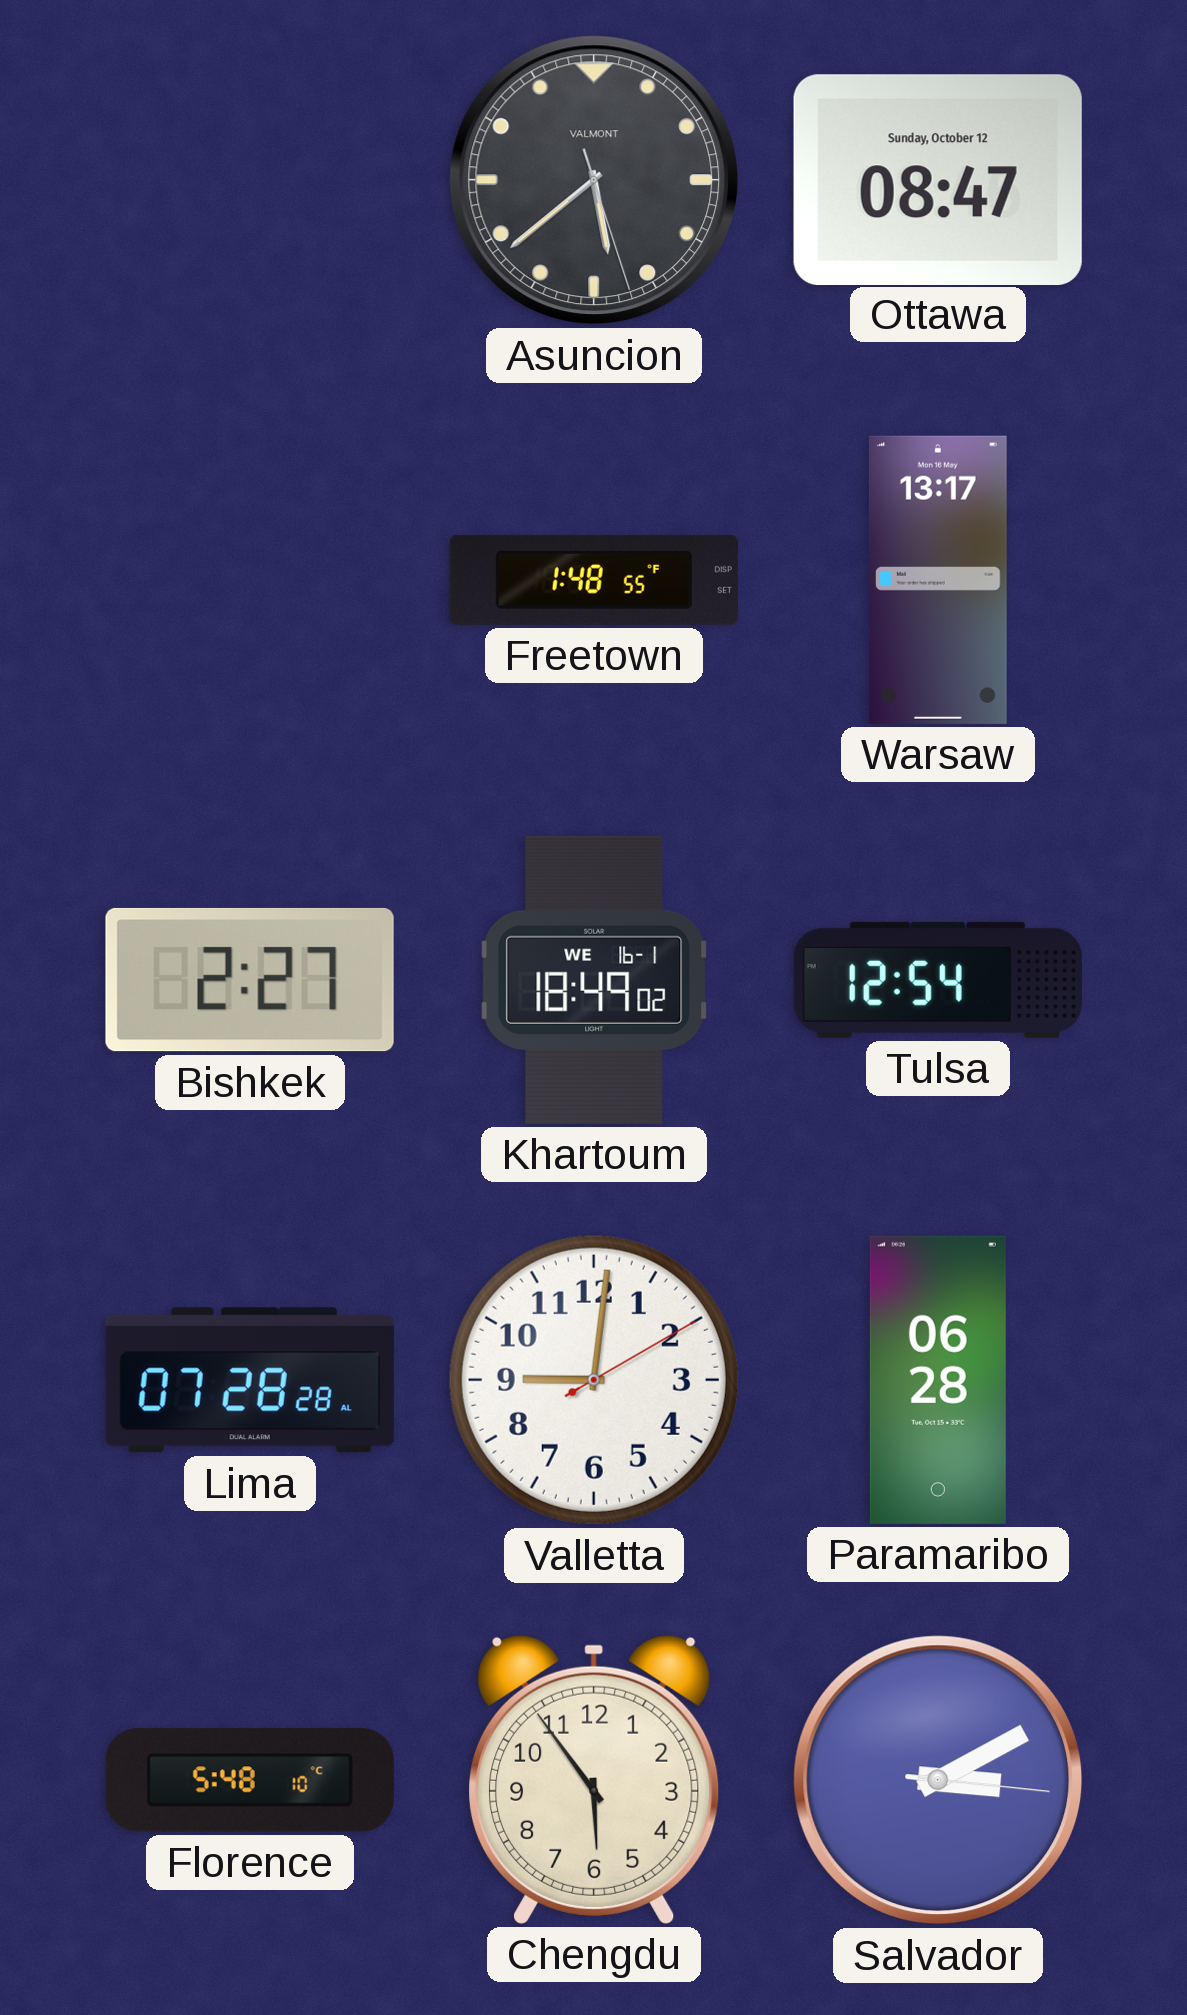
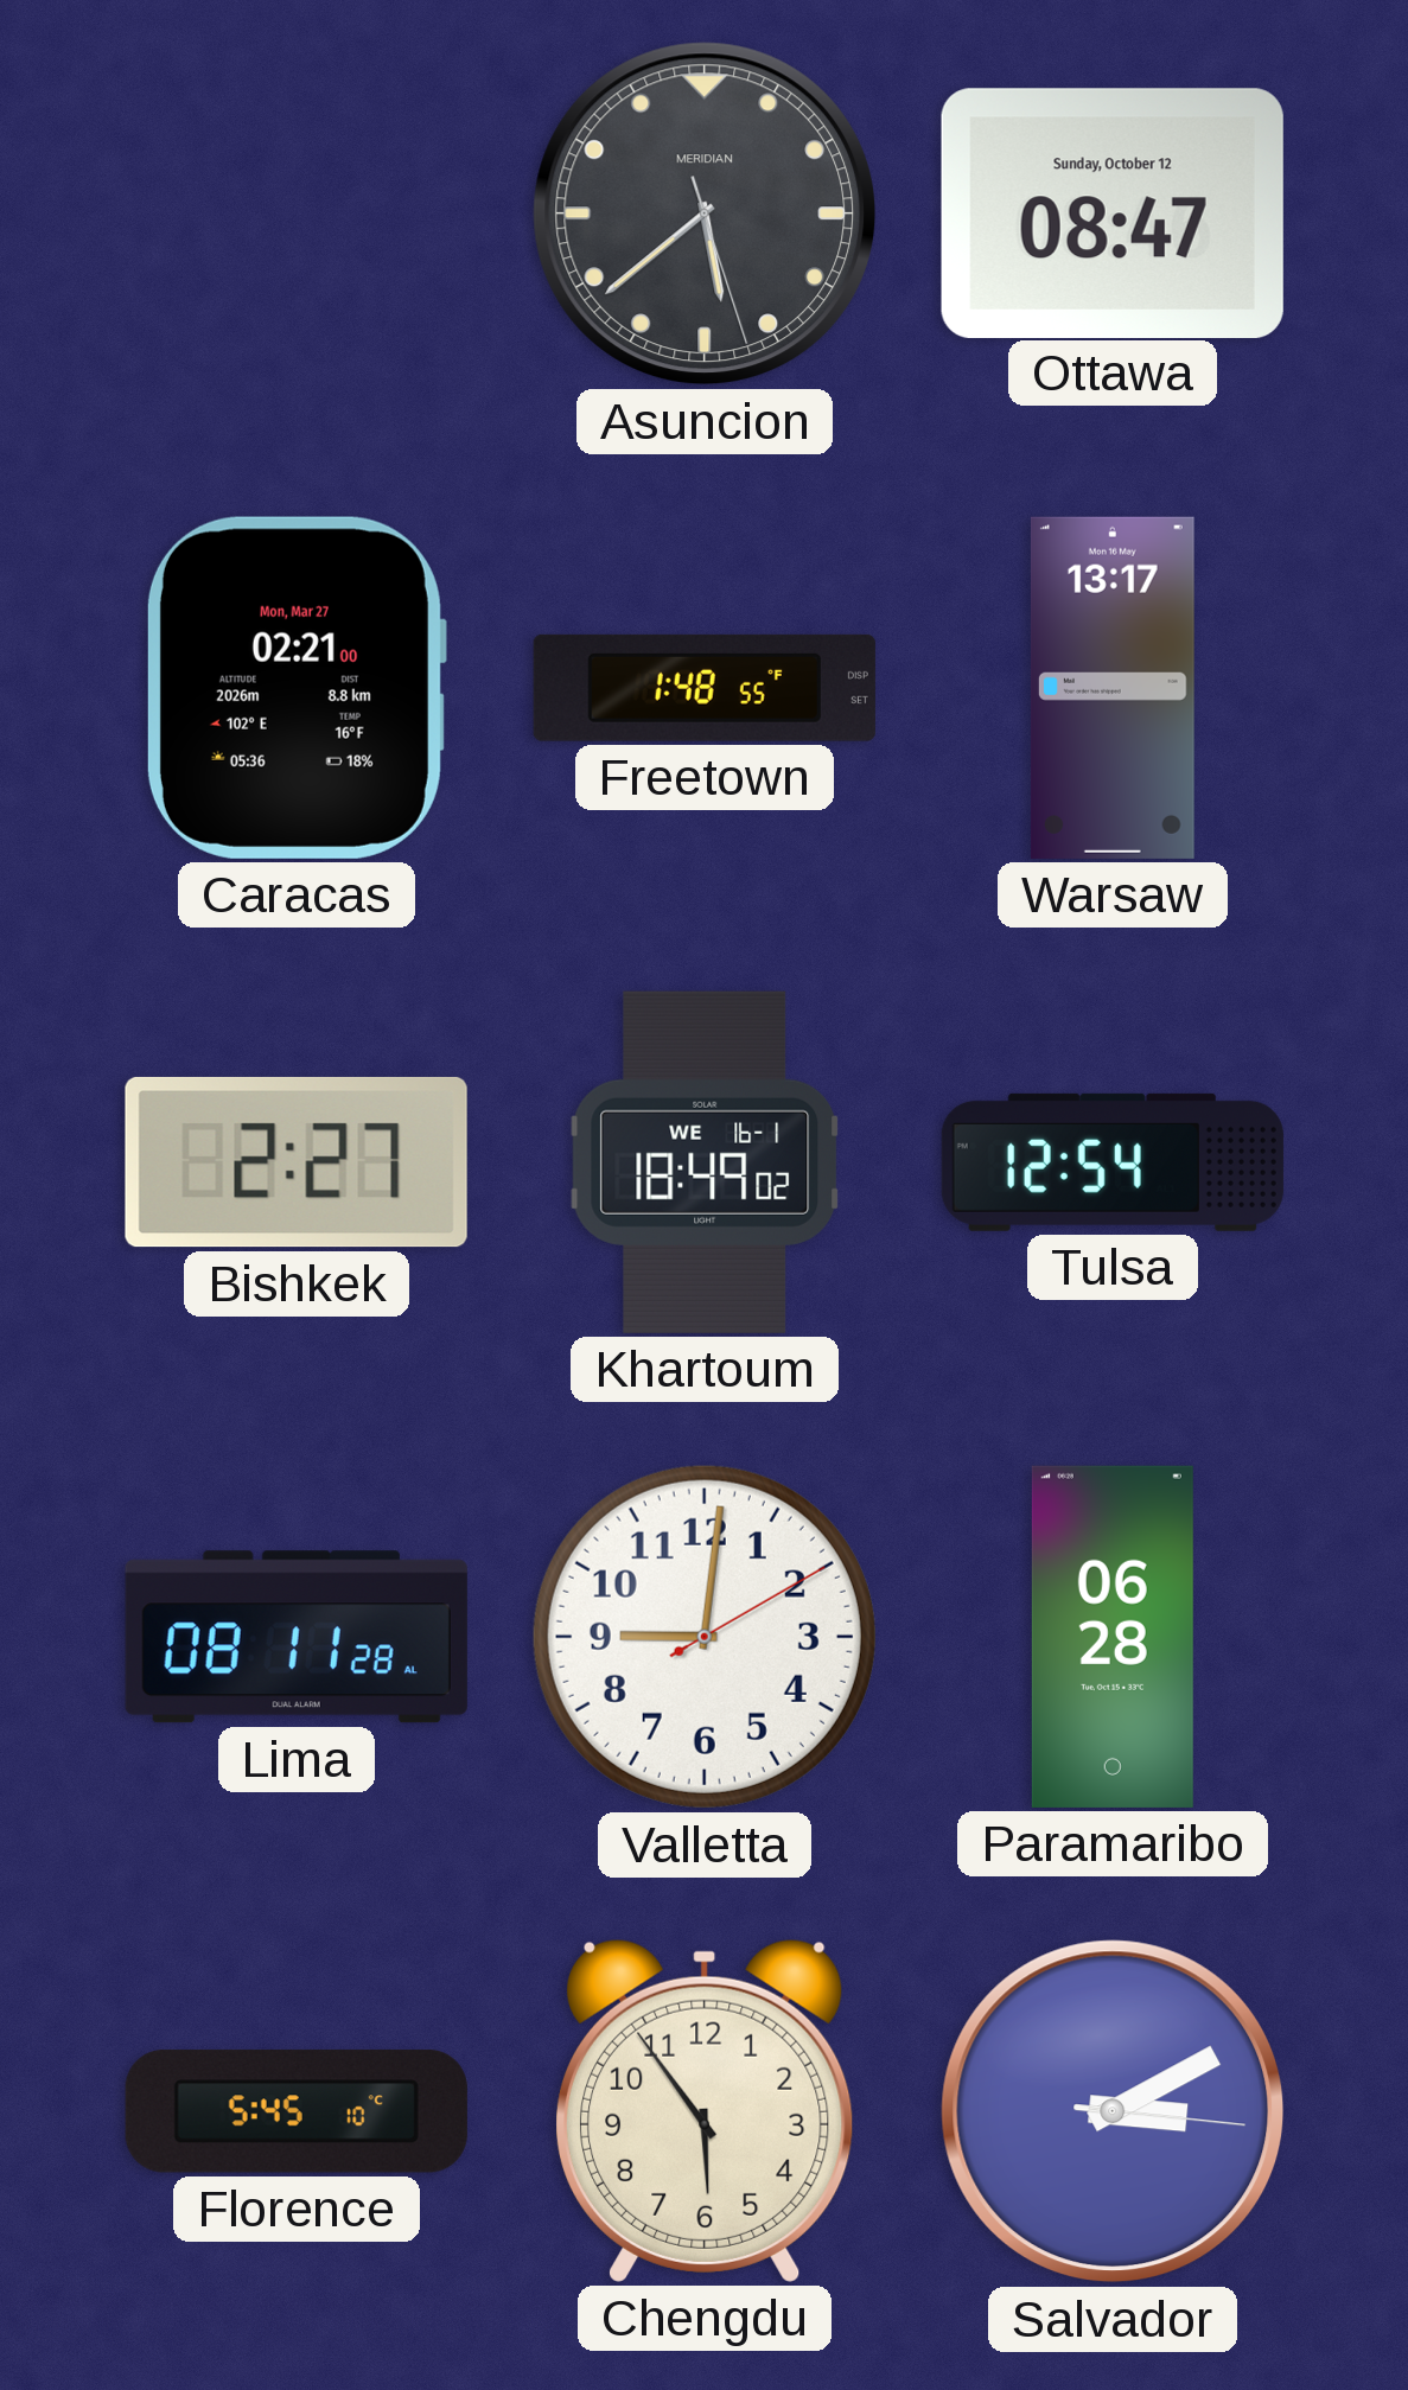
Asuncion brand: VALMONT -> MERIDIAN
Caracas: none -> 02:21
Lima: 07:28 -> 08:11
Florence: 5:48 -> 5:45
